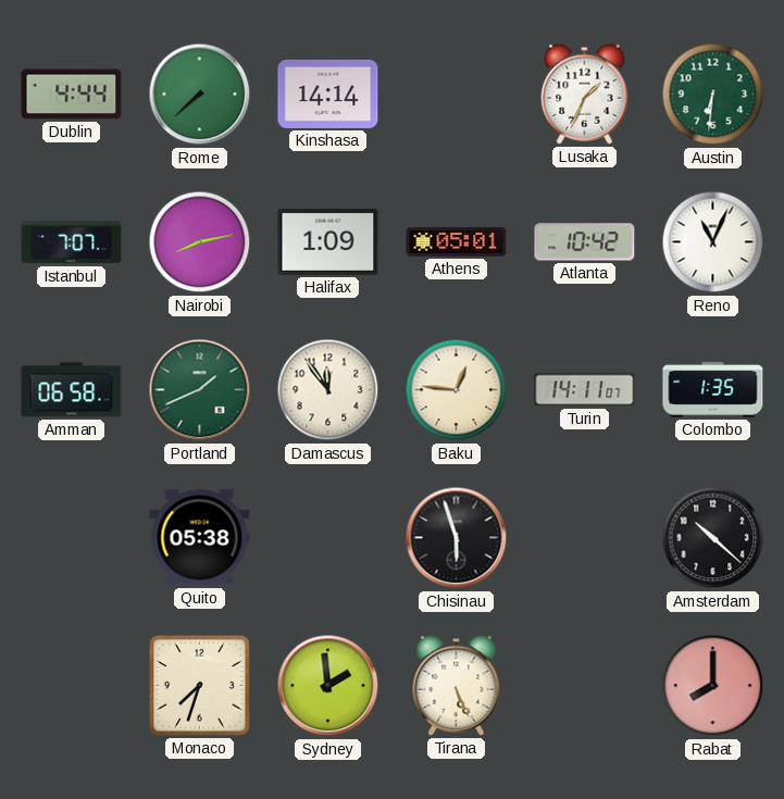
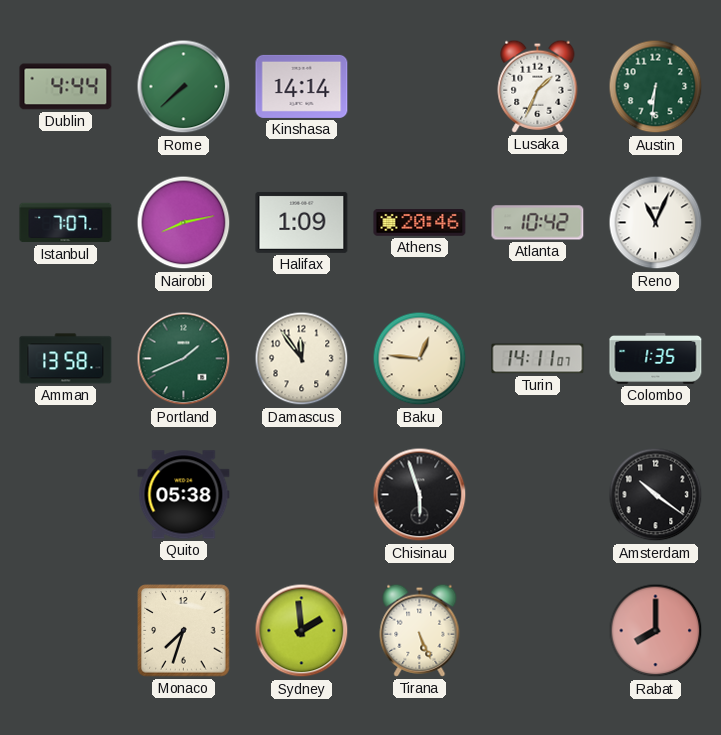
Athens: 05:01 -> 20:46
Amman: 06:58 -> 13:58
Amsterdam: 10:22 -> 10:21
